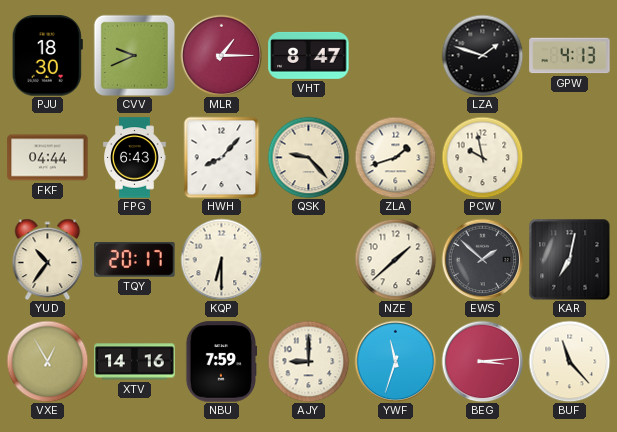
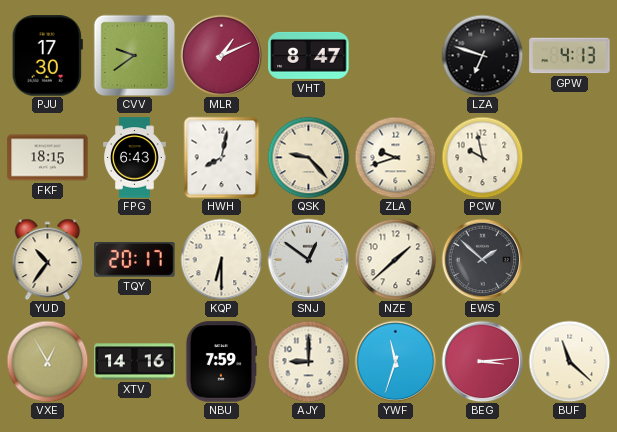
PJU: 18:30 -> 17:30
CVV: 9:41 -> 9:39
MLR: 1:15 -> 1:11
LZA: 1:48 -> 6:48
FKF: 04:44 -> 18:15
HWH: 8:07 -> 8:02
ZLA: 1:42 -> 9:42
SNJ: none -> 12:51
KAR: 7:02 -> none
BUF: 11:23 -> 11:22
